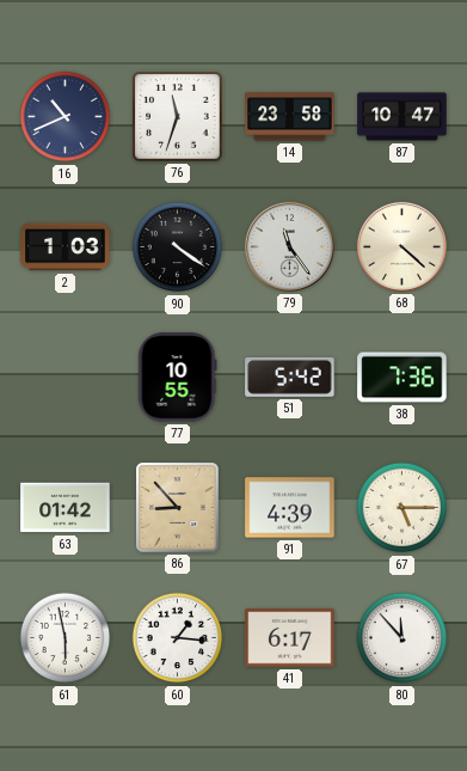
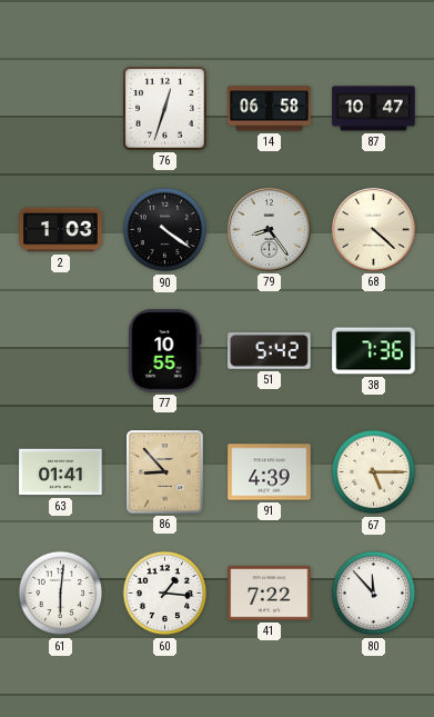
16: 10:41 -> none
76: 11:33 -> 12:33
14: 23:58 -> 06:58
79: 11:24 -> 8:24
63: 01:42 -> 01:41
61: 5:58 -> 6:01
41: 6:17 -> 7:22
